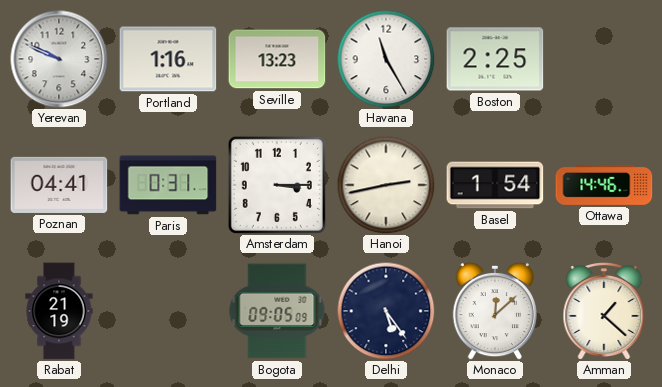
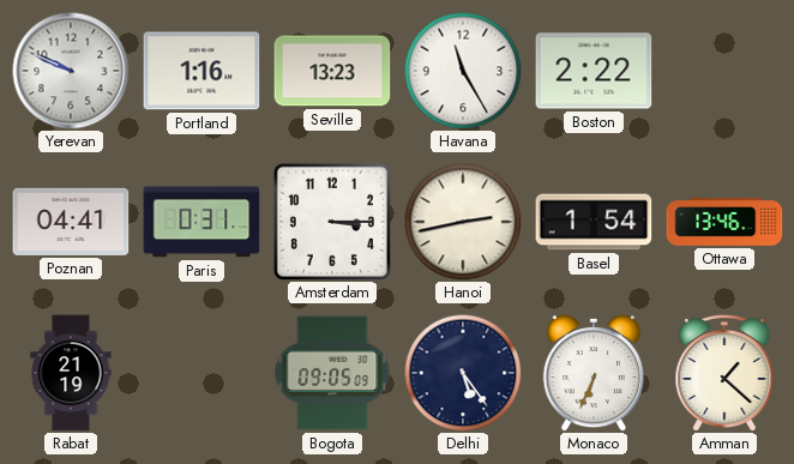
Boston: 2:25 -> 2:22
Ottawa: 14:46 -> 13:46
Monaco: 12:08 -> 6:34
